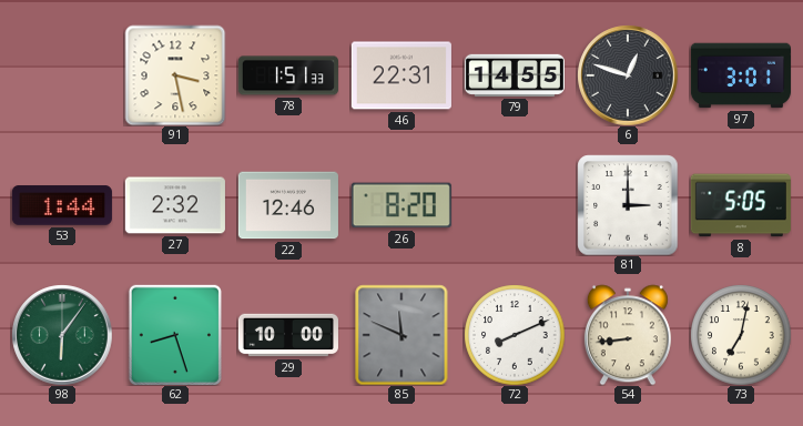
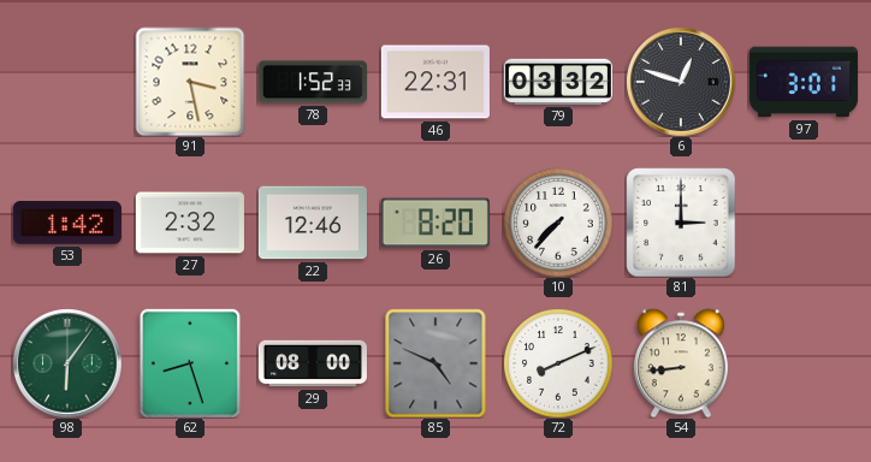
78: 1:51 -> 1:52
79: 14:55 -> 03:32
53: 1:44 -> 1:42
10: none -> 7:37
8: 5:05 -> none
29: 10:00 -> 08:00
85: 11:49 -> 4:49
73: 7:02 -> none
